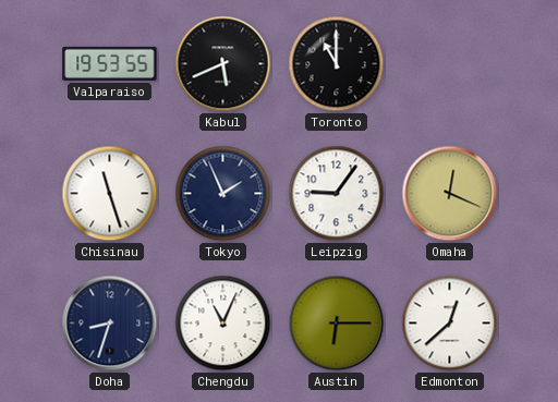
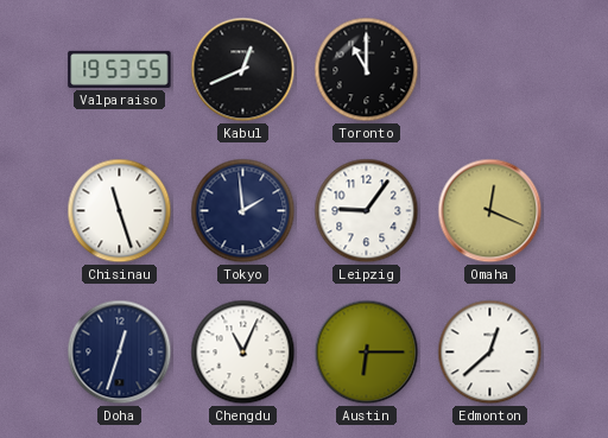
Kabul: 5:41 -> 12:41
Tokyo: 1:56 -> 1:59
Doha: 8:33 -> 12:33
